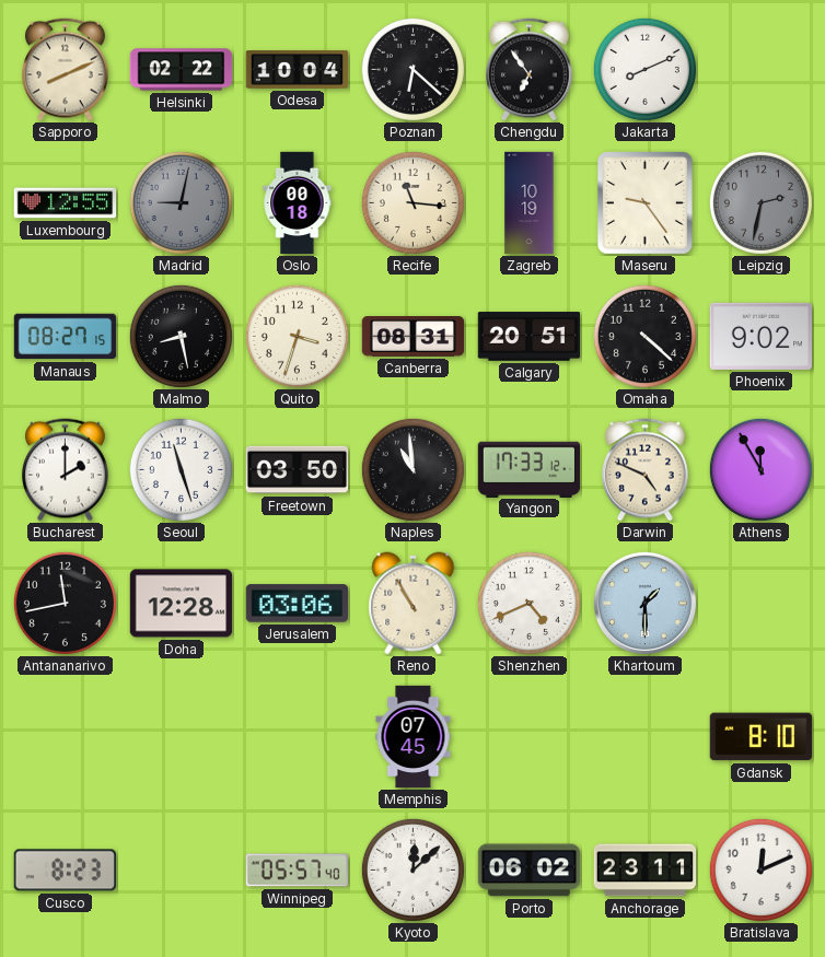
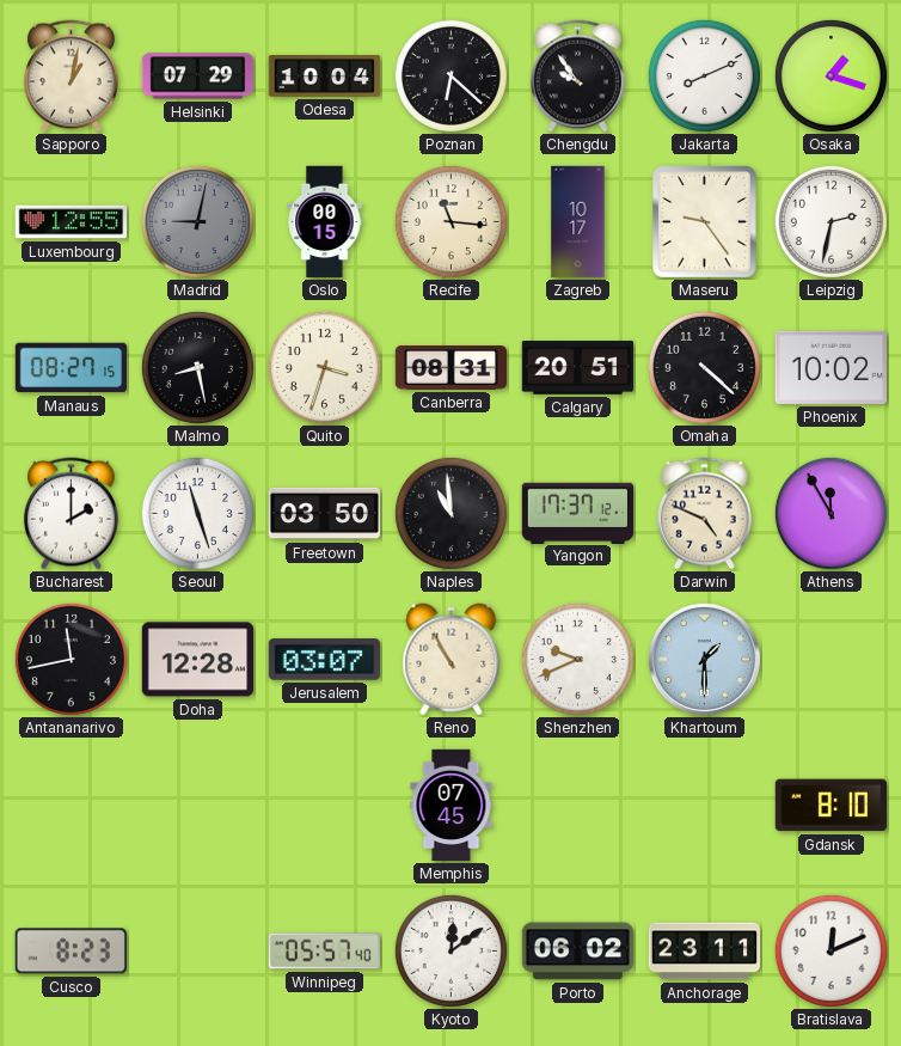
Sapporo: 8:11 -> 1:02
Helsinki: 02:22 -> 07:29
Chengdu: 6:54 -> 9:54
Osaka: none -> 1:18
Oslo: 00:18 -> 00:15
Zagreb: 10:19 -> 10:17
Leipzig dial: grey -> white
Phoenix: 9:02 -> 10:02
Yangon: 17:33 -> 17:37
Jerusalem: 03:06 -> 03:07
Shenzhen: 4:41 -> 9:41
Kyoto: 12:08 -> 12:09
